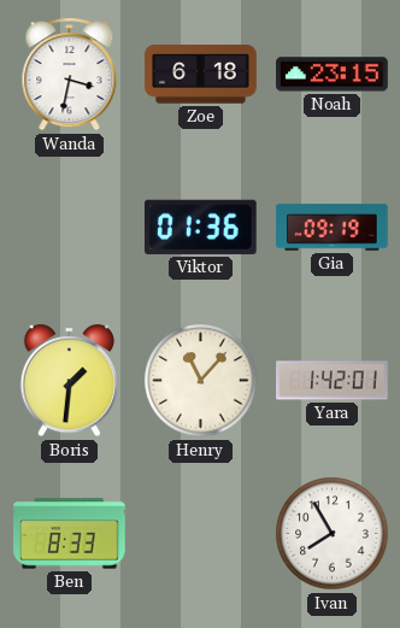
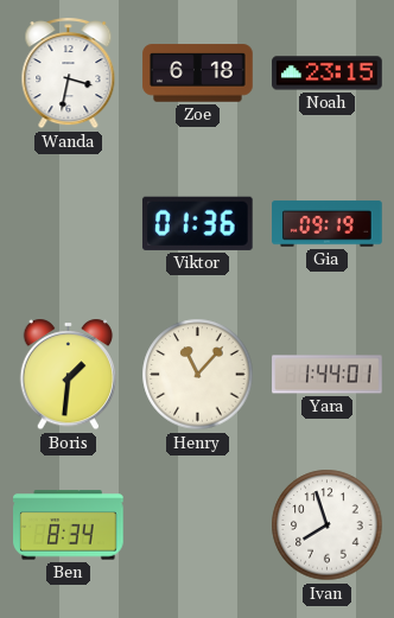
Yara: 1:42 -> 1:44
Ben: 8:33 -> 8:34
Ivan: 7:55 -> 7:57
